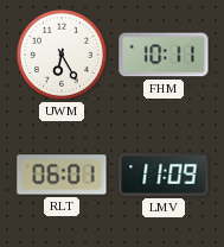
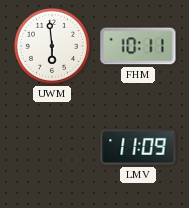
UWM: 6:25 -> 5:59
RLT: 06:01 -> none
